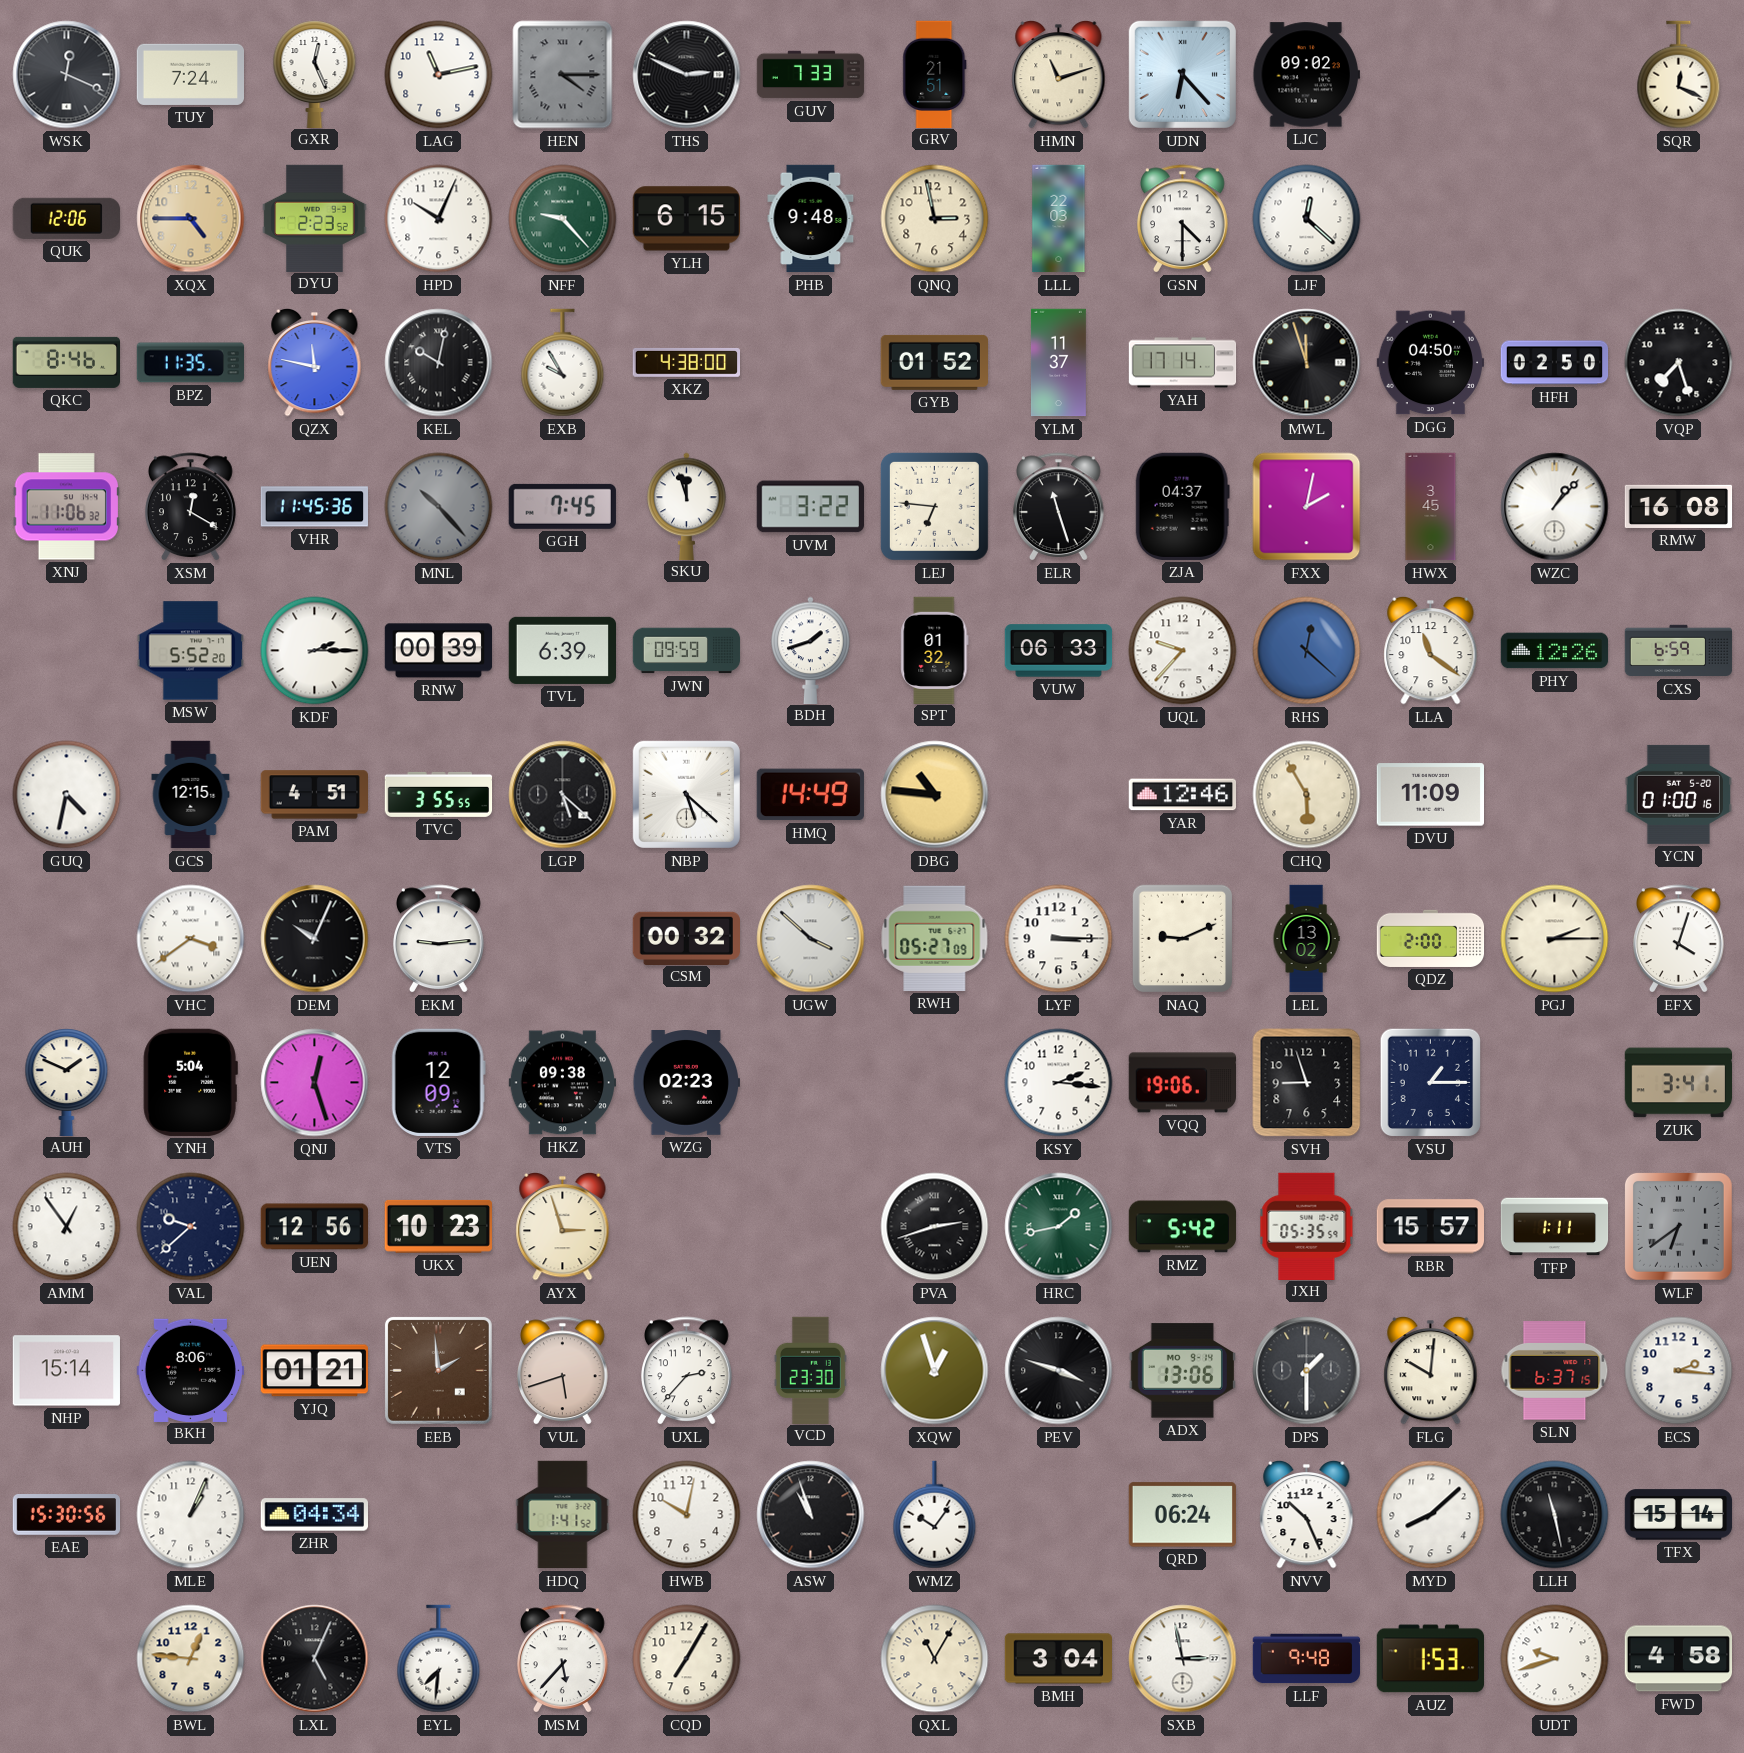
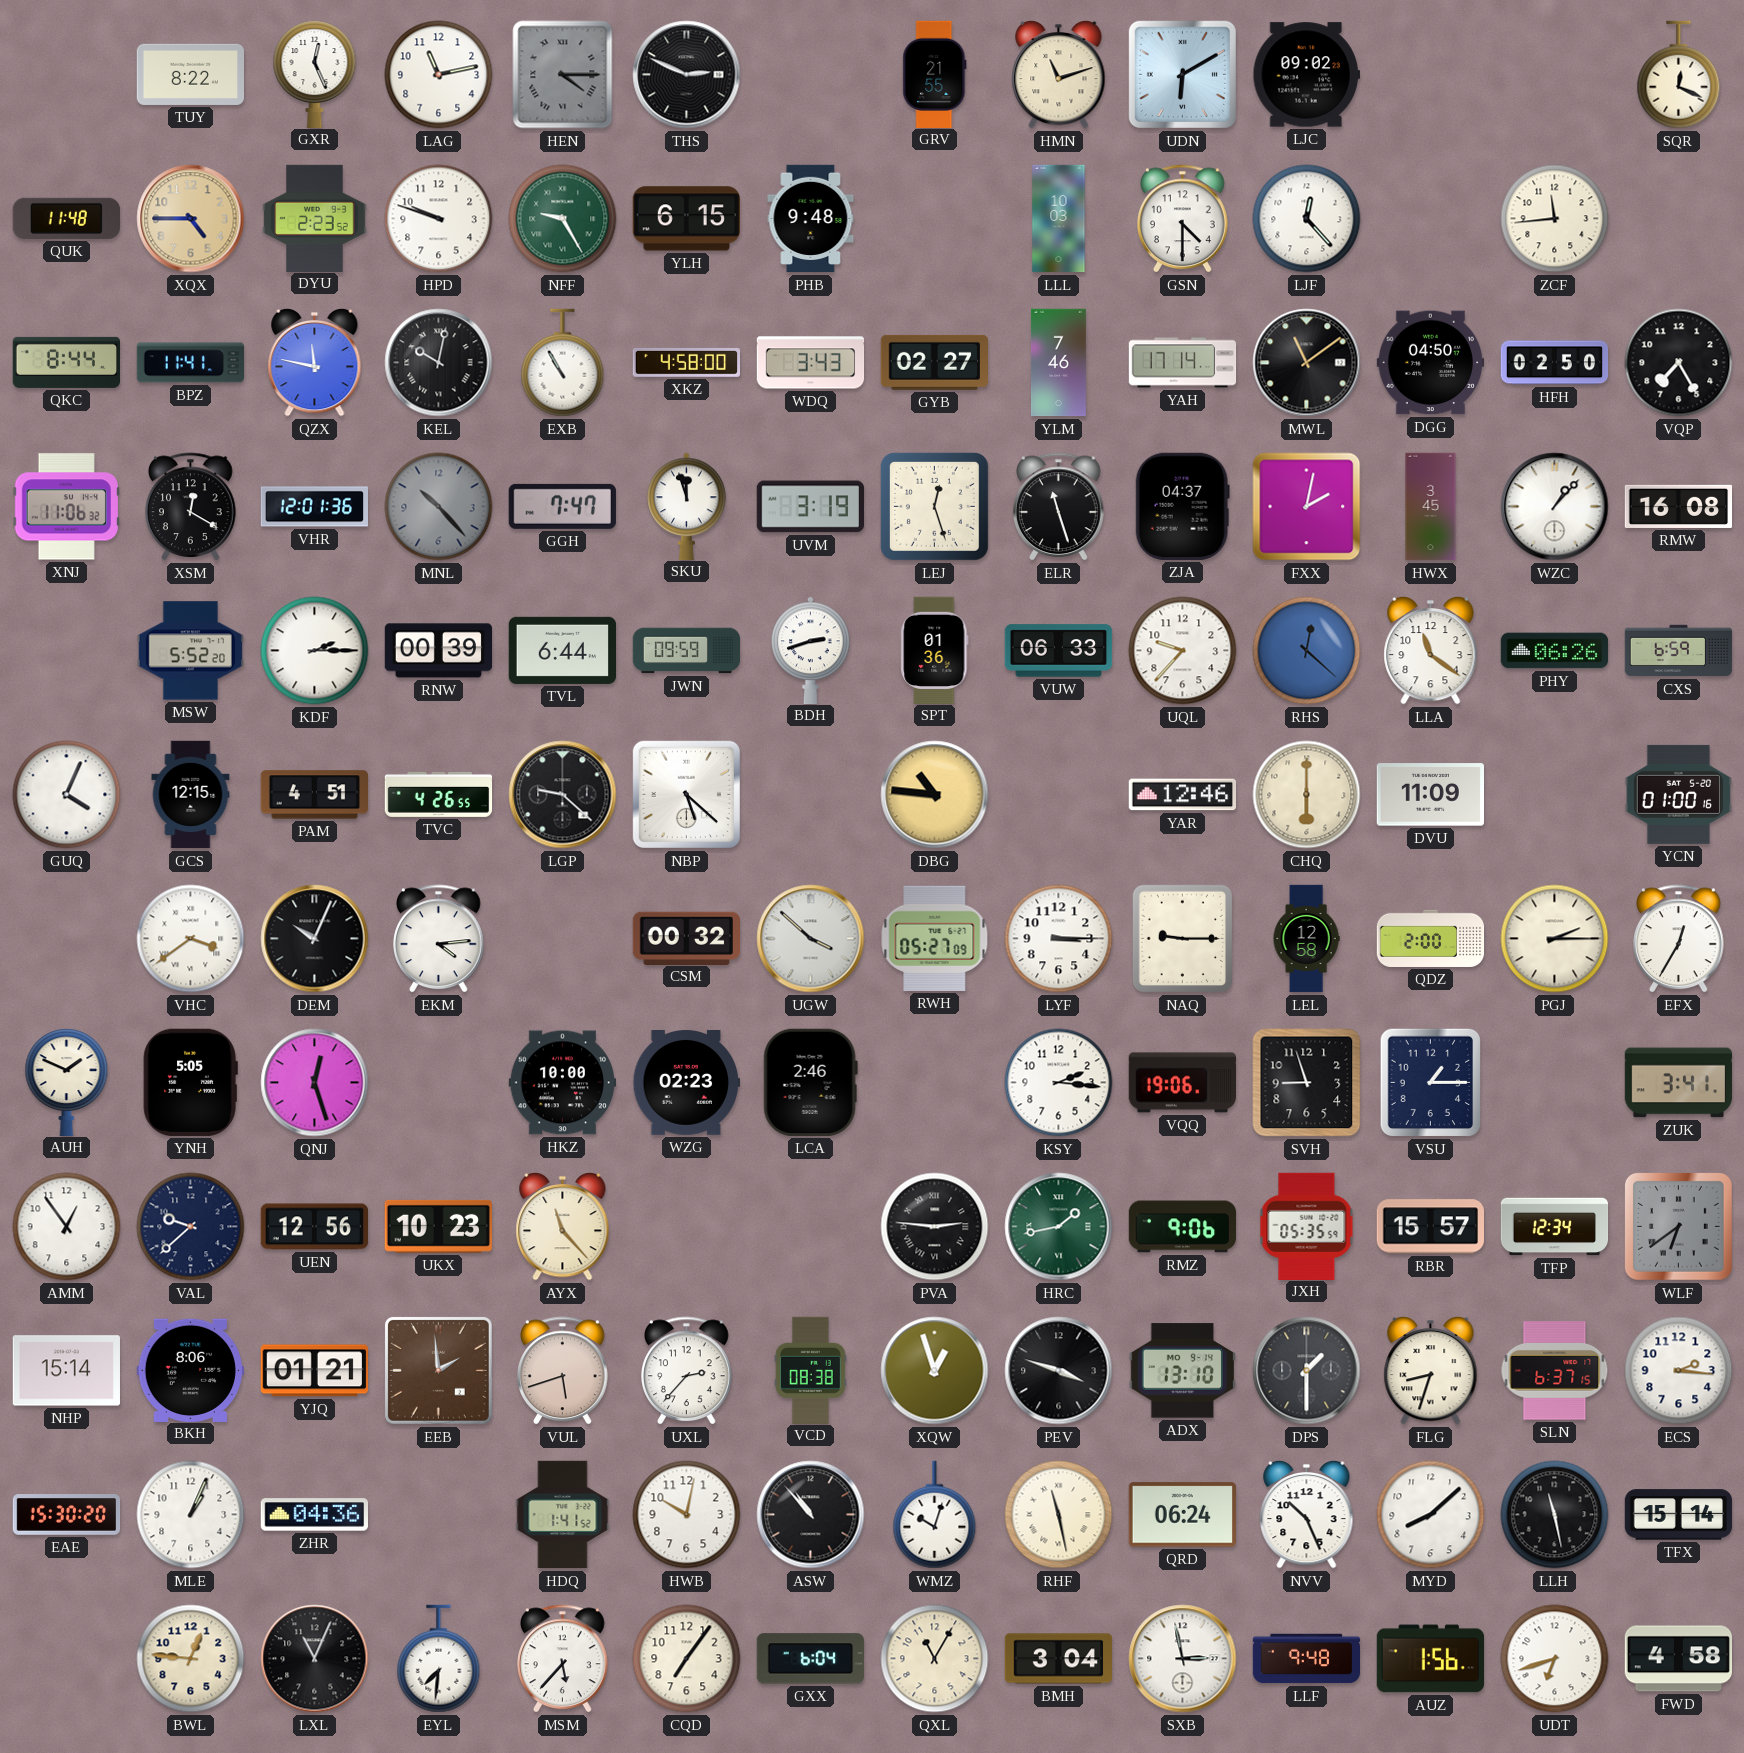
WSK: 12:19 -> none
TUY: 7:24 -> 8:22
GUV: 7:33 -> none
GRV: 21:51 -> 21:55
UDN: 6:23 -> 6:10
QUK: 12:06 -> 11:48
HPD: 10:04 -> 9:48
NFF: 9:23 -> 9:25
QNQ: 2:58 -> none
LLL: 22:03 -> 10:03
LJF: 12:22 -> 12:23
ZCF: none -> 11:44
QKC: 8:46 -> 8:44
BPZ: 11:35 -> 11:41
EXB: 9:55 -> 10:55
XKZ: 4:38 -> 4:58
WDQ: none -> 3:43
GYB: 01:52 -> 02:27
YLM: 11:37 -> 7:46
MWL: 11:57 -> 11:09
VQP: 7:27 -> 7:25
VHR: 11:45 -> 12:01
GGH: 7:45 -> 7:47
UVM: 3:22 -> 3:19
LEJ: 6:46 -> 12:27
TVL: 6:39 -> 6:44
BDH: 1:42 -> 2:42
SPT: 01:32 -> 01:36
PHY: 12:26 -> 06:26
GUQ: 4:32 -> 4:04
TVC: 3:55 -> 4:26
LGP: 5:22 -> 9:22
HMQ: 14:49 -> none
CHQ: 5:55 -> 6:00
EKM: 9:14 -> 4:14
NAQ: 9:11 -> 9:15
LEL: 13:02 -> 12:58
EFX: 4:03 -> 12:35
YNH: 5:04 -> 5:05
VTS: 12:09 -> none
HKZ: 09:38 -> 10:00
LCA: none -> 2:46
AYX: 2:57 -> 11:23
PVA: 2:42 -> 2:46
RMZ: 5:42 -> 9:06
TFP: 1:11 -> 12:34
VCD: 23:30 -> 08:38
ADX: 13:06 -> 13:10
FLG: 10:01 -> 8:33
EAE: 15:30:56 -> 15:30:20
ZHR: 04:34 -> 04:36
ASW: 10:57 -> 10:53
WMZ: 10:06 -> 10:03
RHF: none -> 11:28
LXL: 5:04 -> 11:04
CQD: 7:05 -> 7:06
GXX: none -> 6:04
AUZ: 1:53 -> 1:56
UDT: 9:42 -> 6:42
